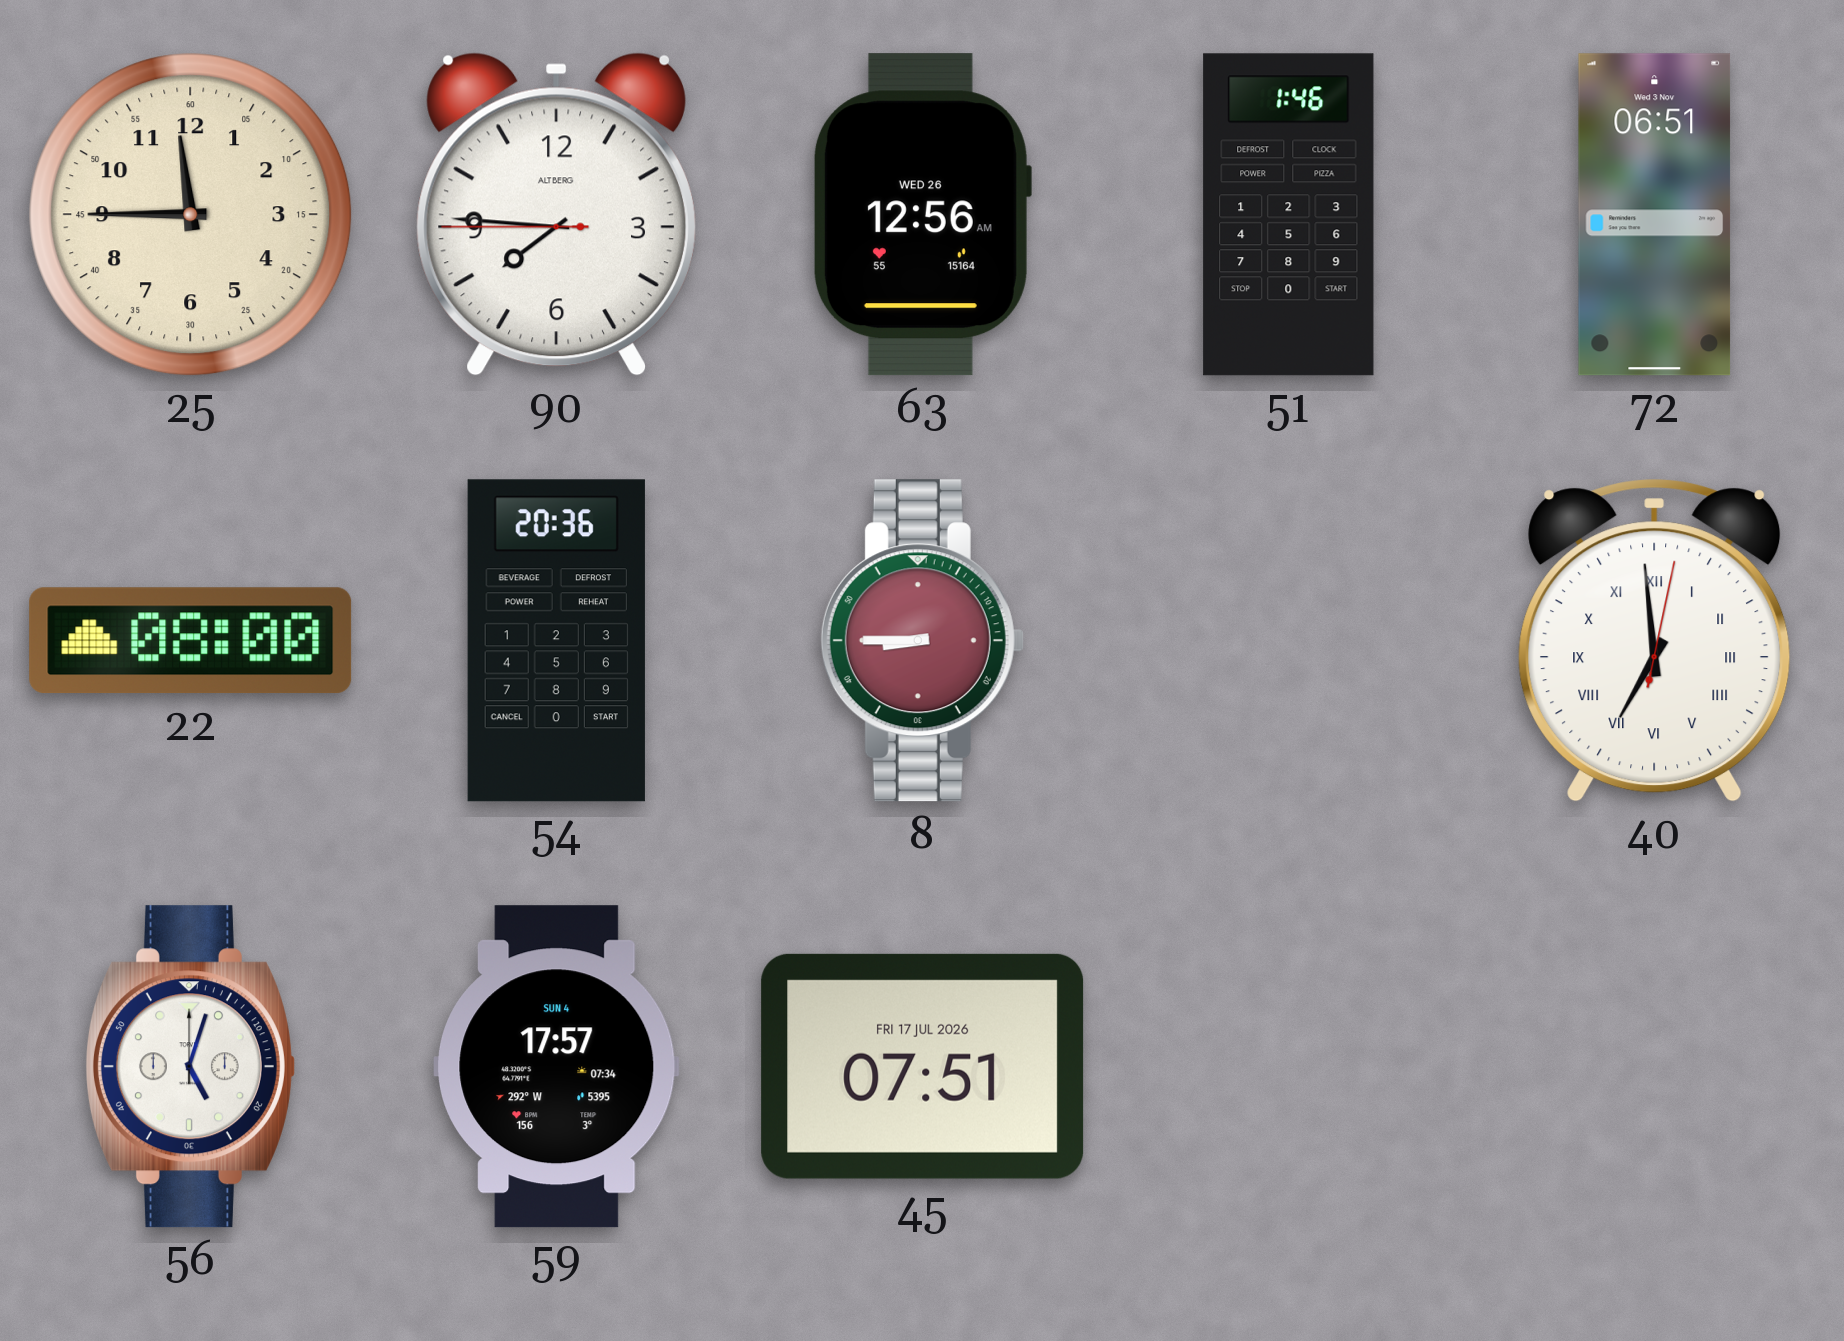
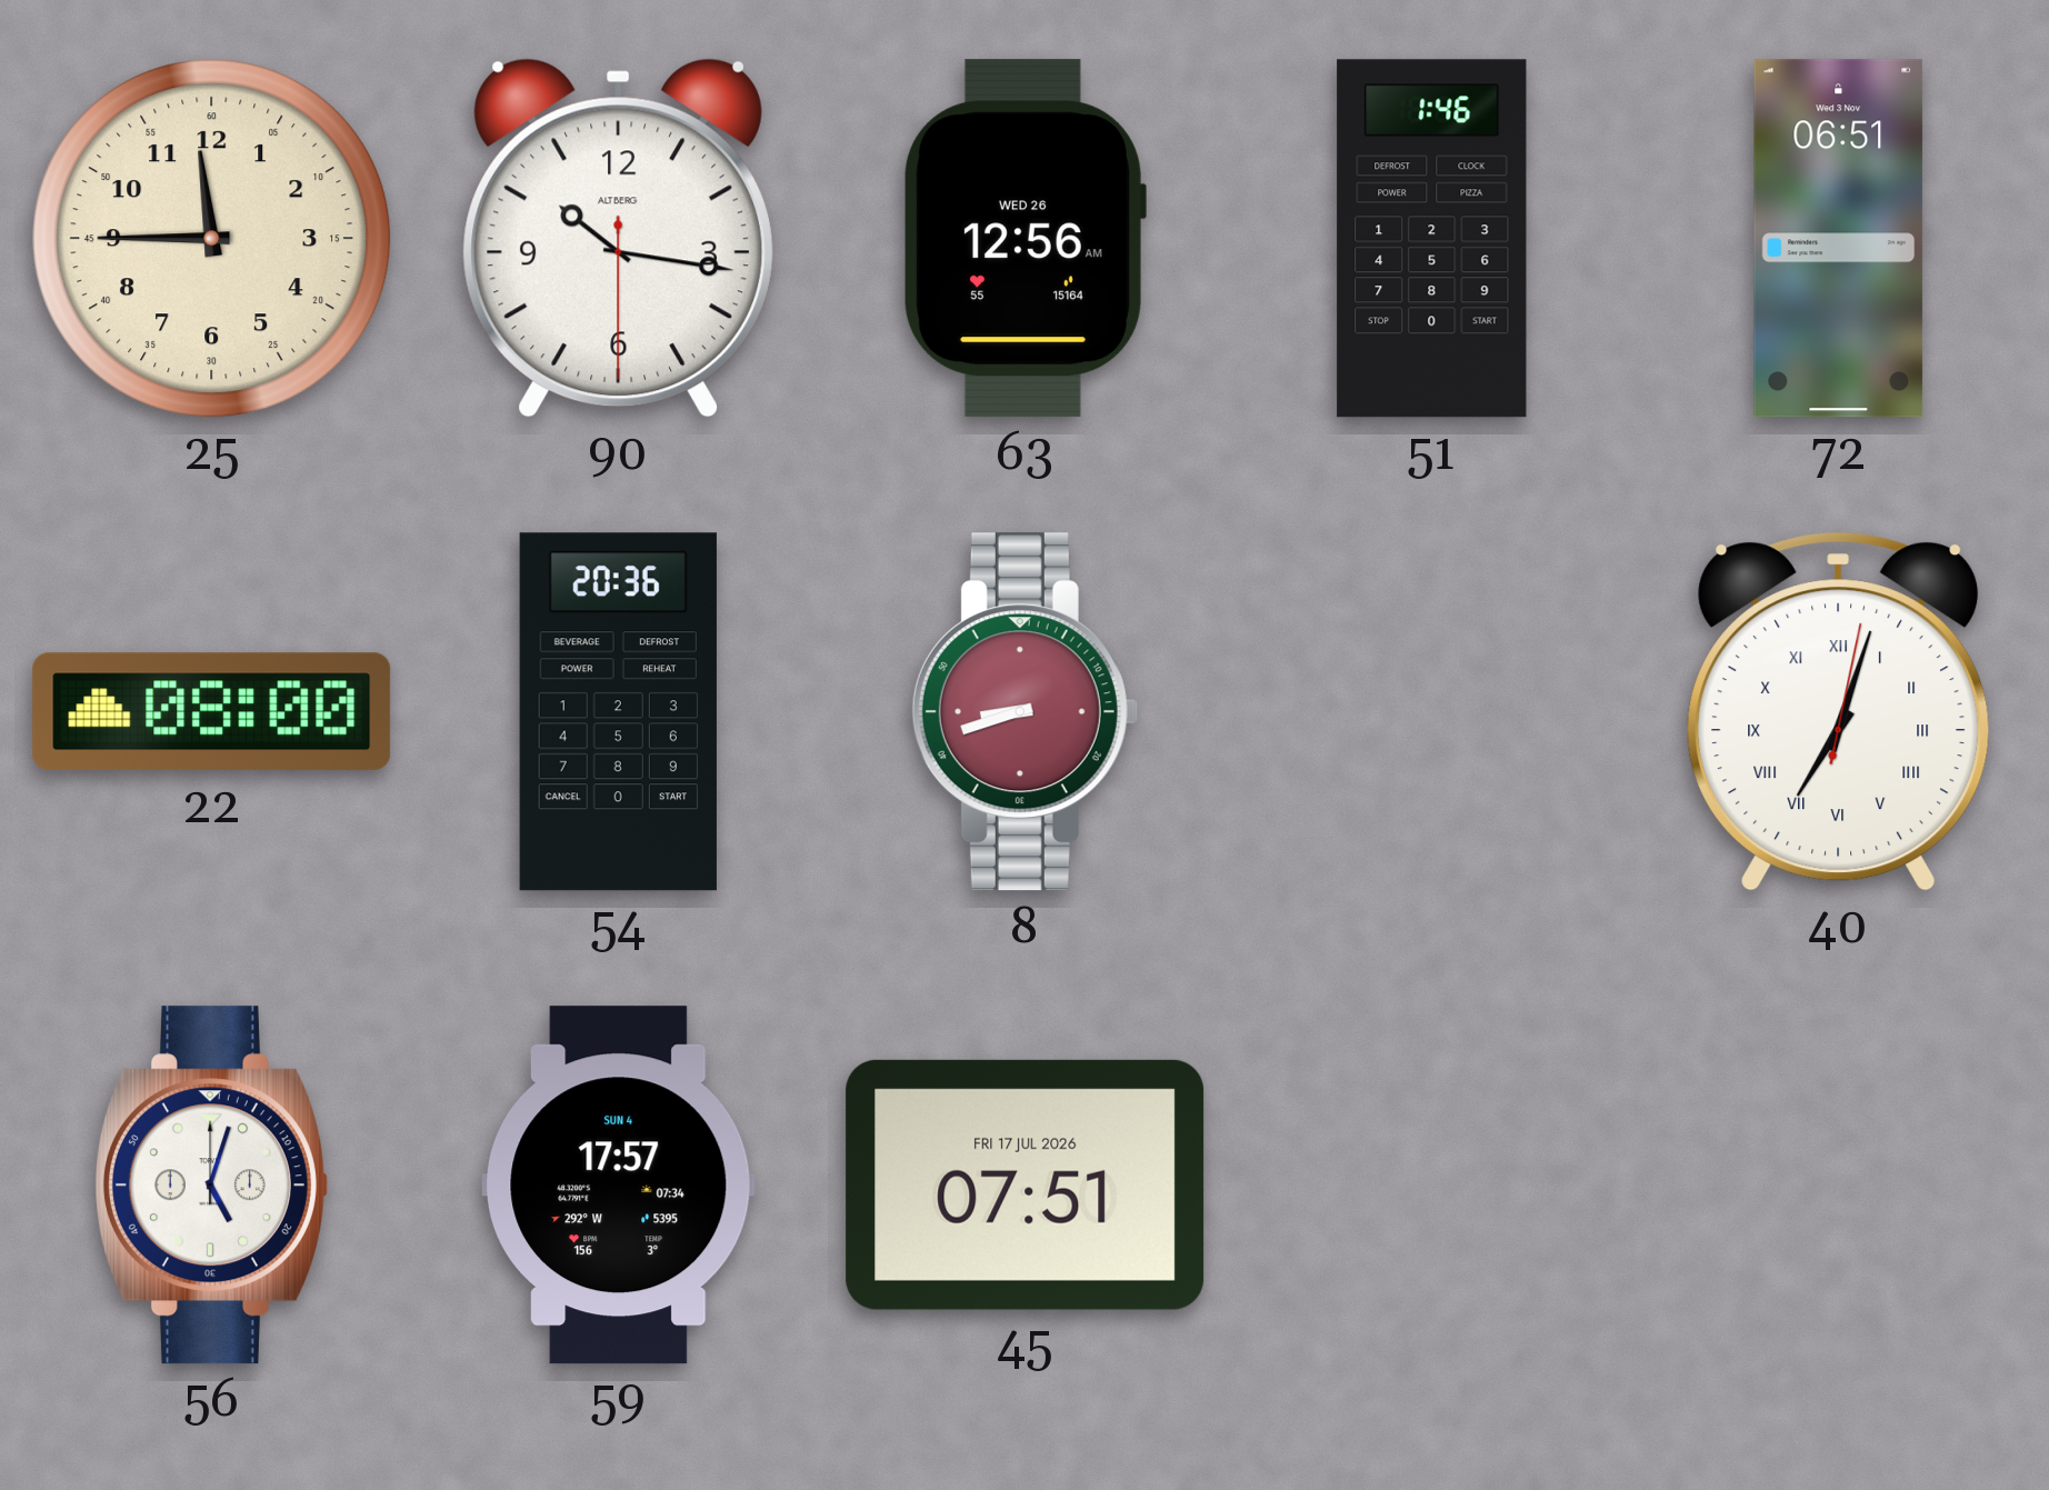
90: 7:45 -> 10:16
8: 8:45 -> 8:42
40: 6:59 -> 7:03
